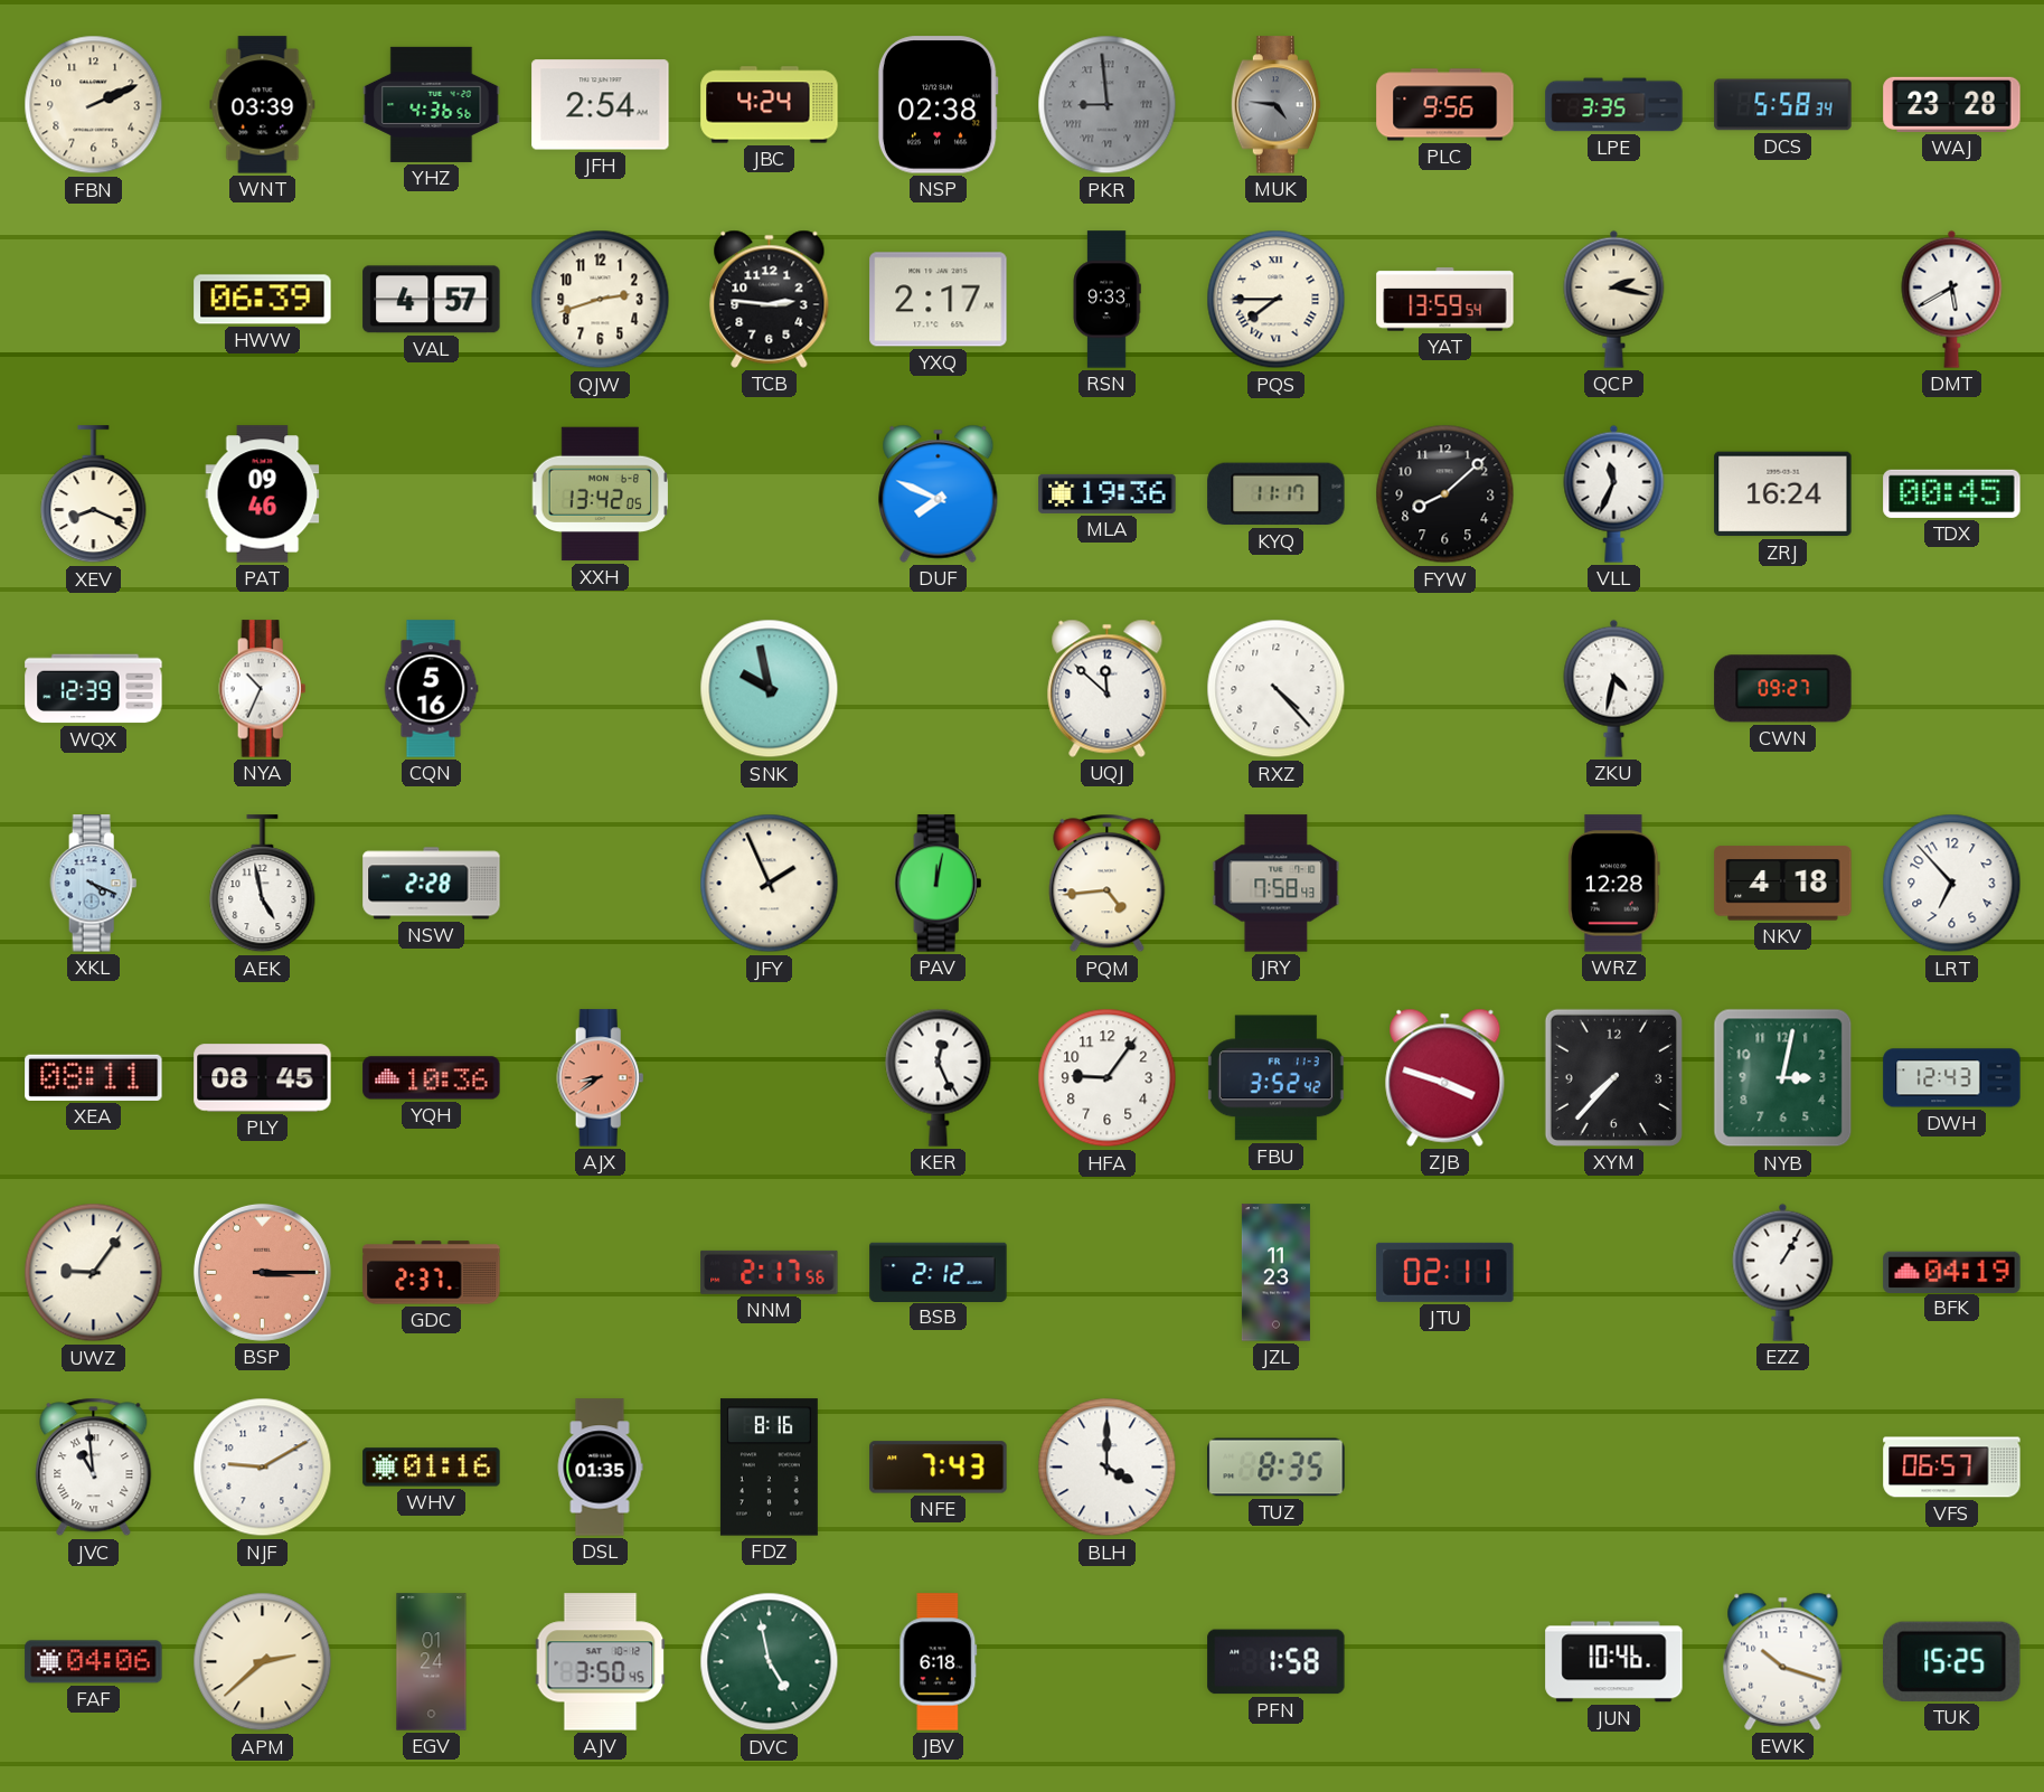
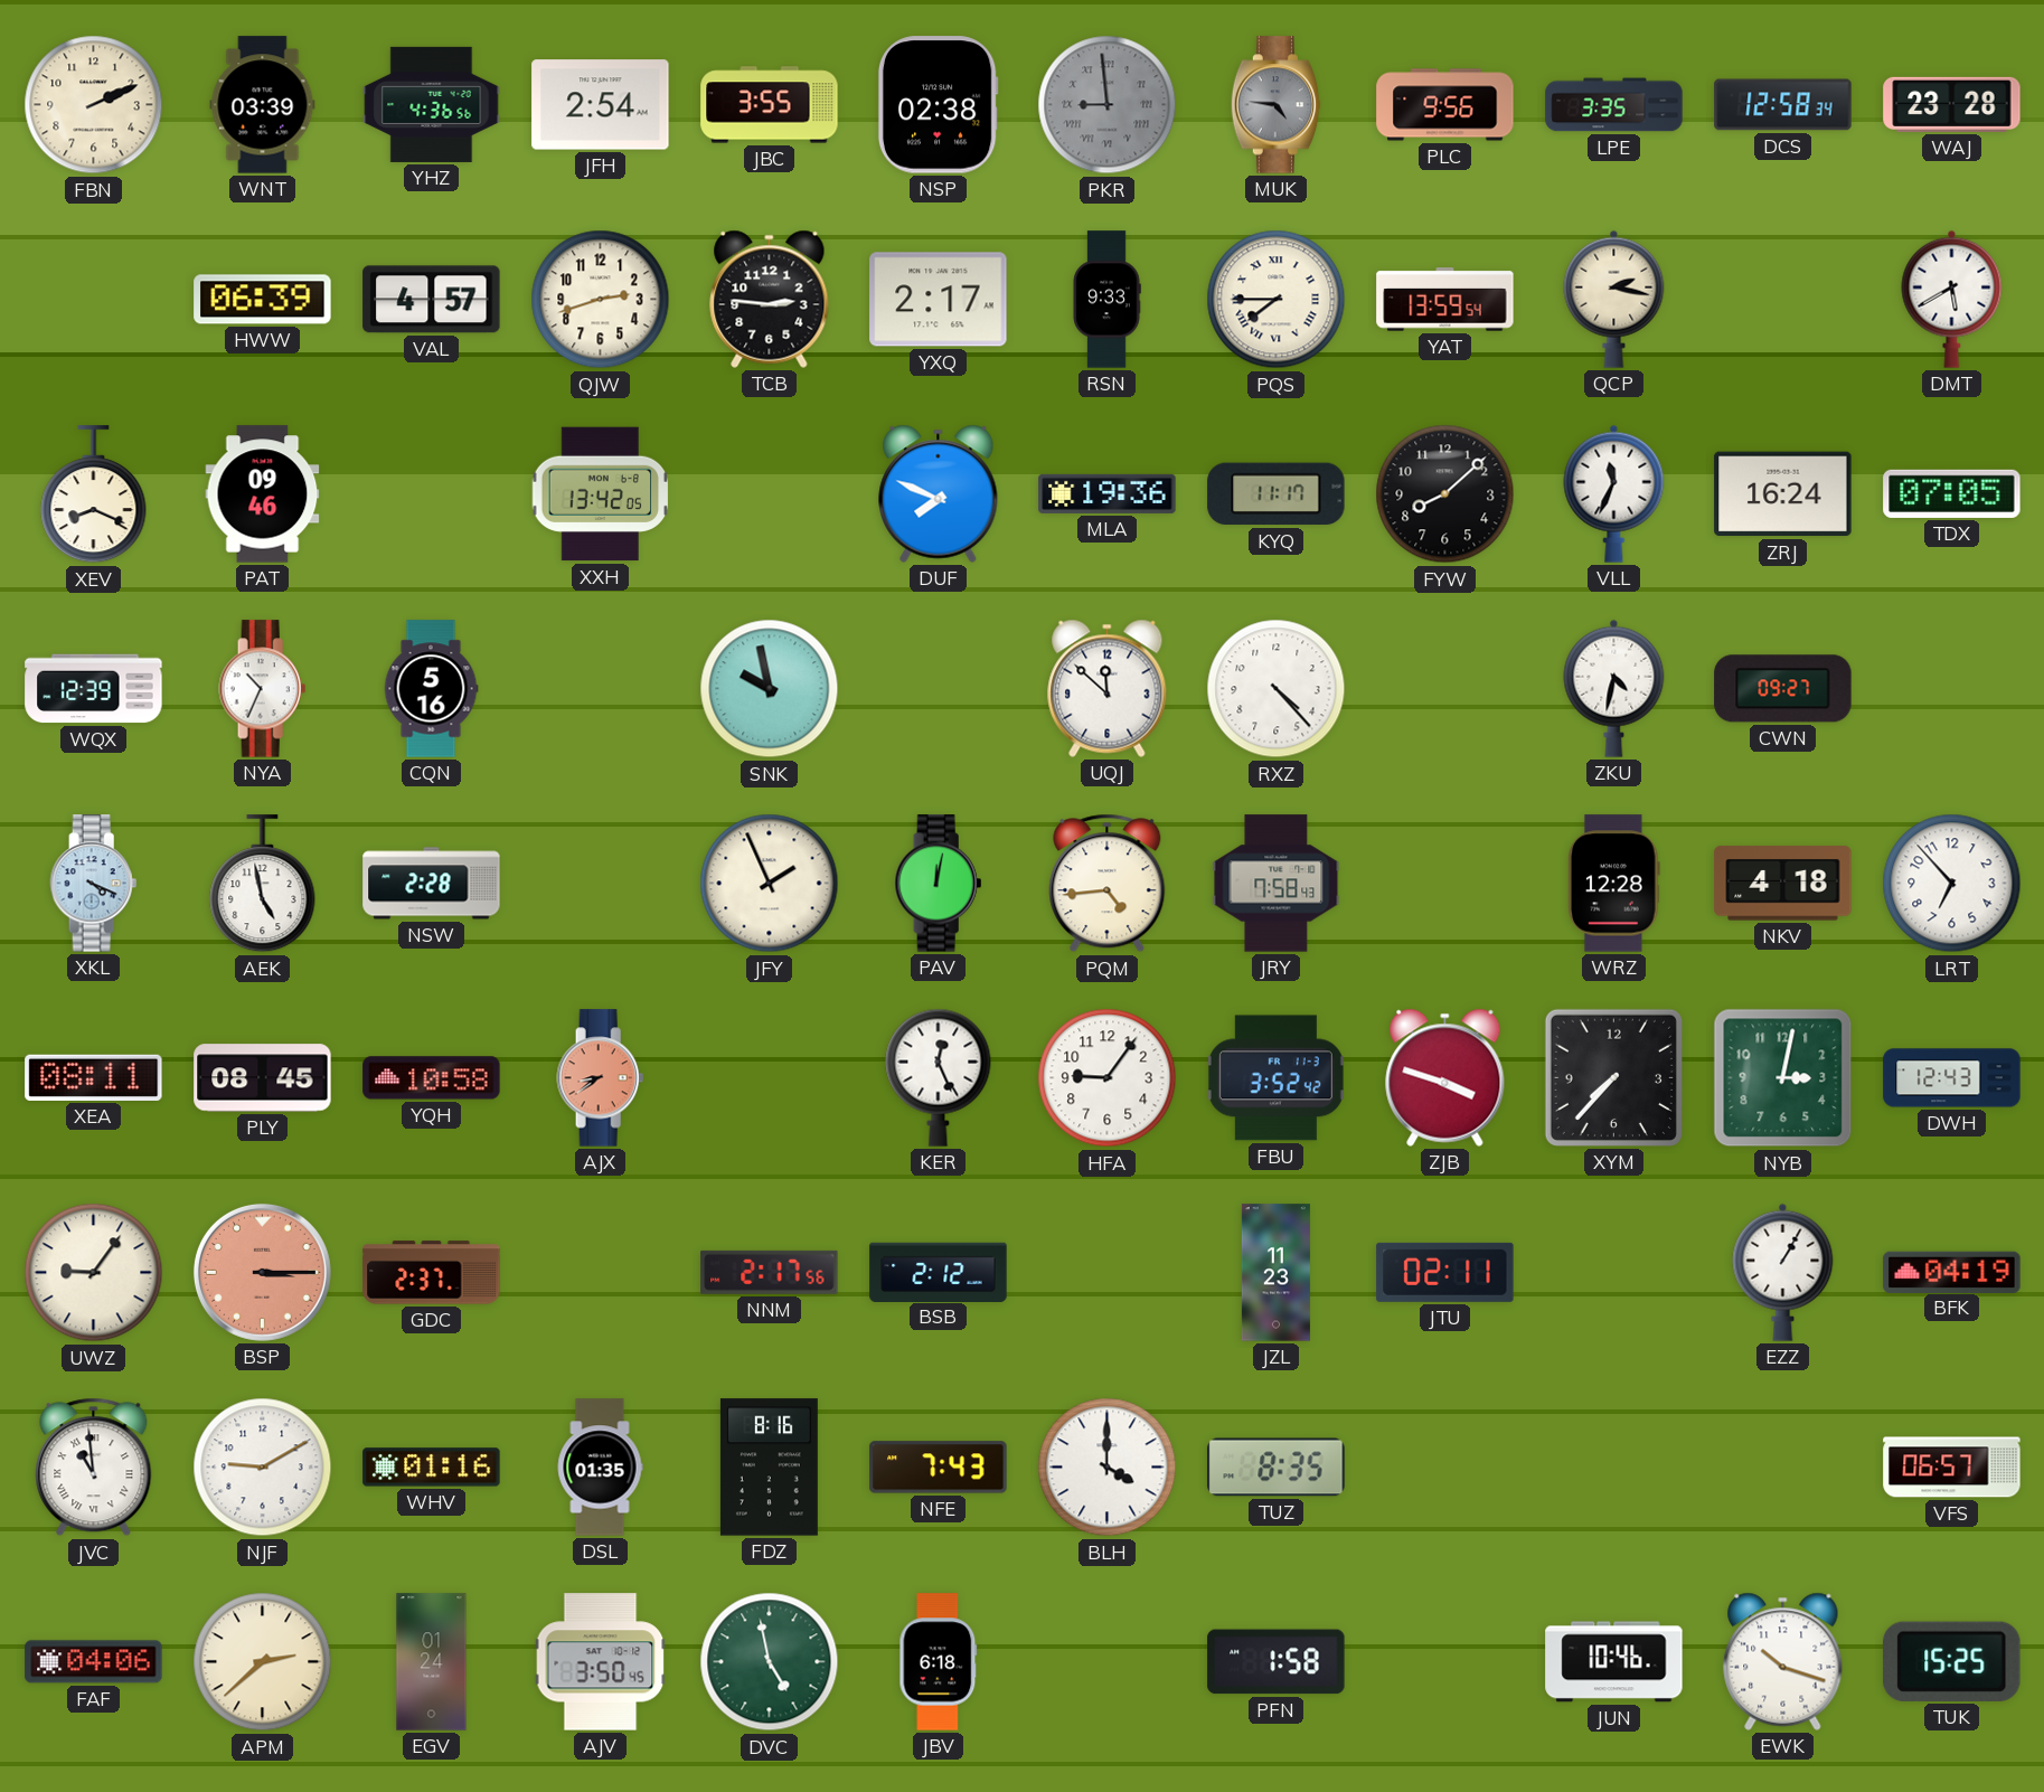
JBC: 4:24 -> 3:55
DCS: 5:58 -> 12:58
TDX: 00:45 -> 07:05
YQH: 10:36 -> 10:58
